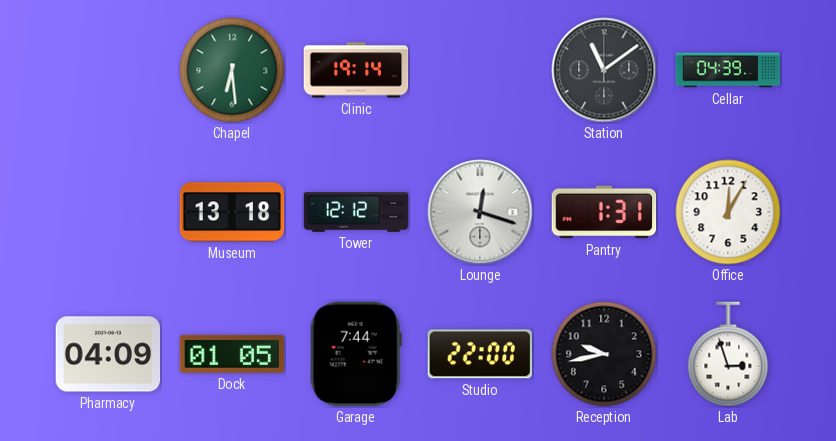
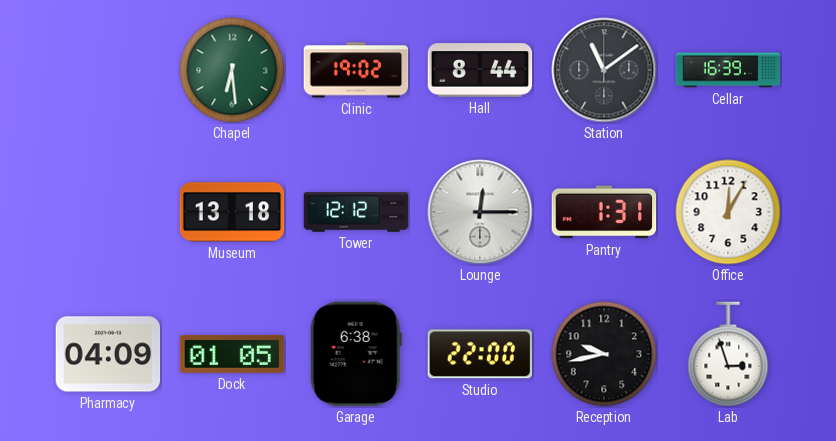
Clinic: 19:14 -> 19:02
Hall: none -> 8:44
Cellar: 04:39 -> 16:39
Lounge: 12:18 -> 12:15
Garage: 7:44 -> 6:38
